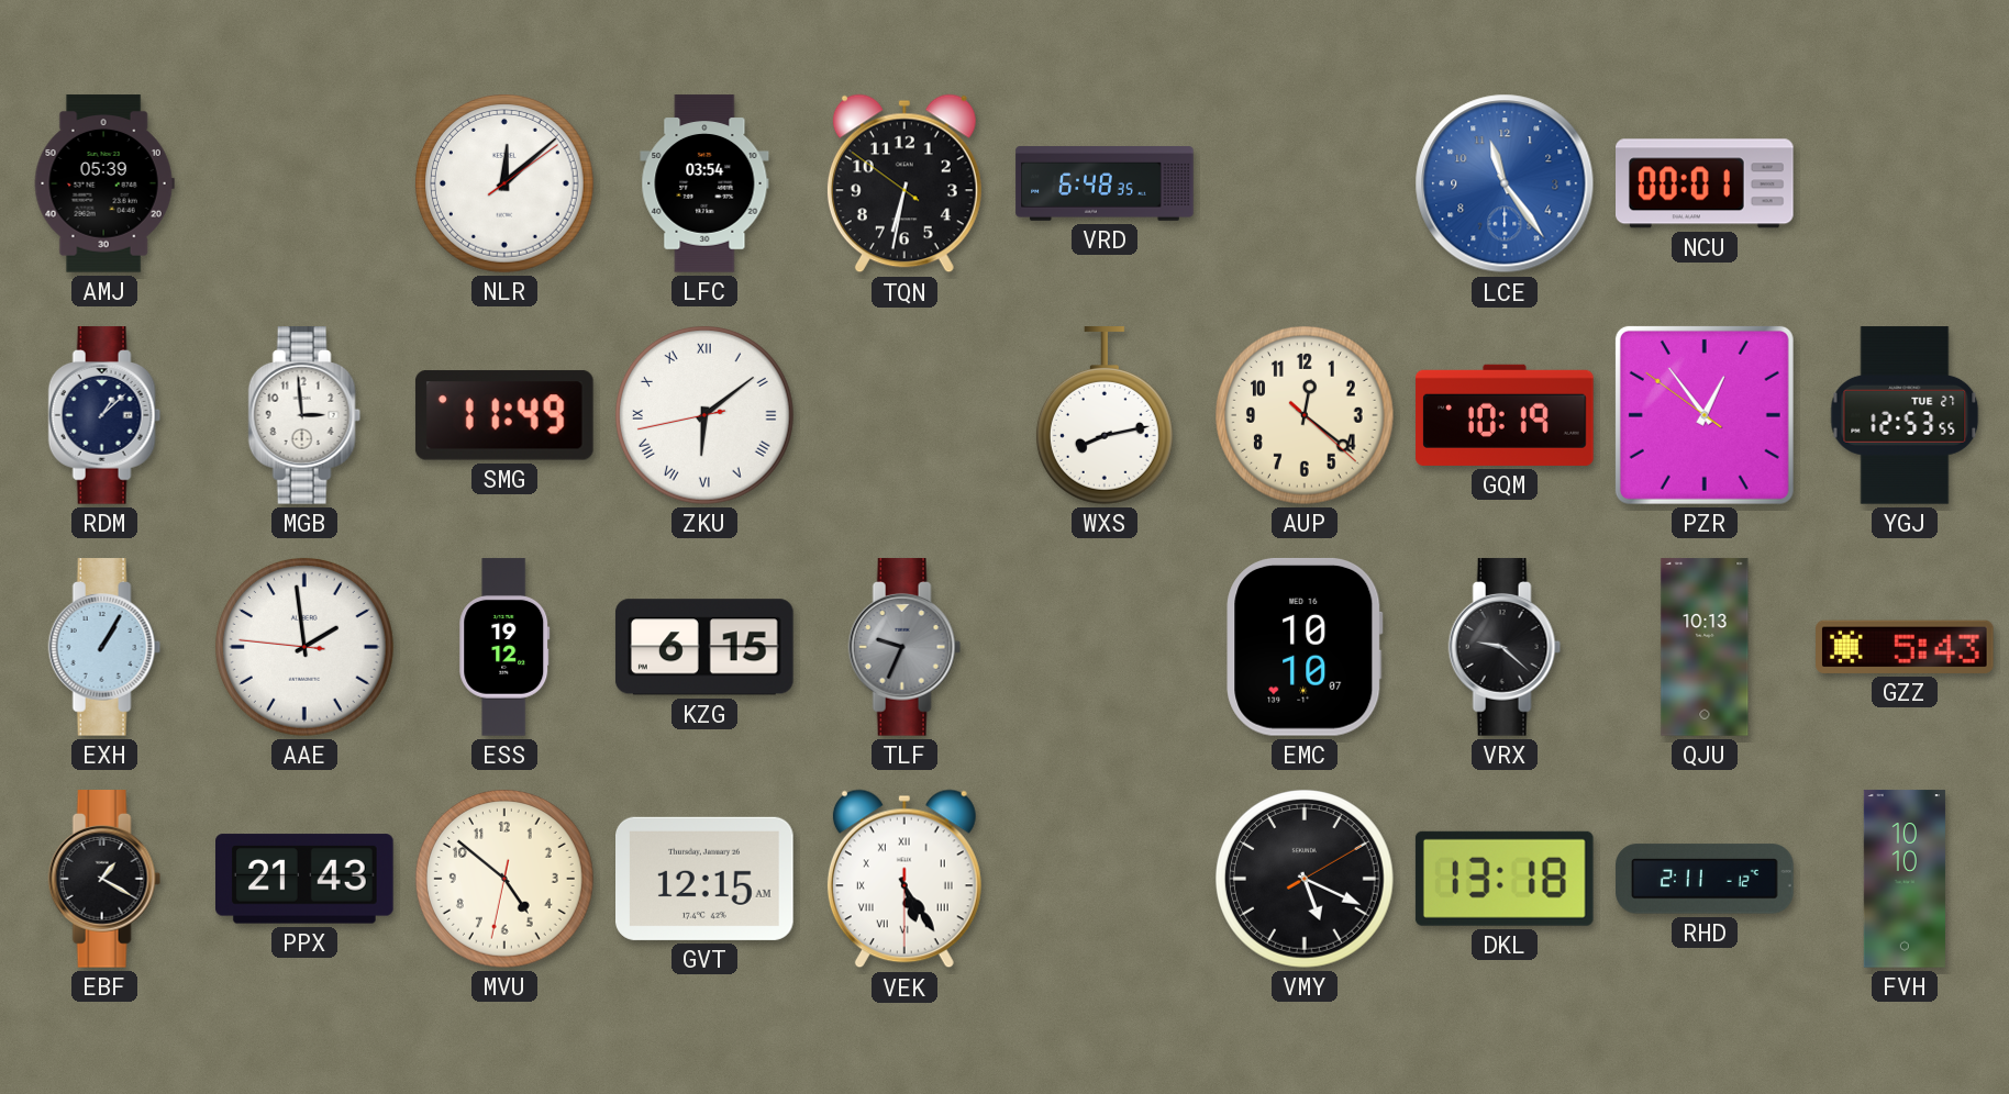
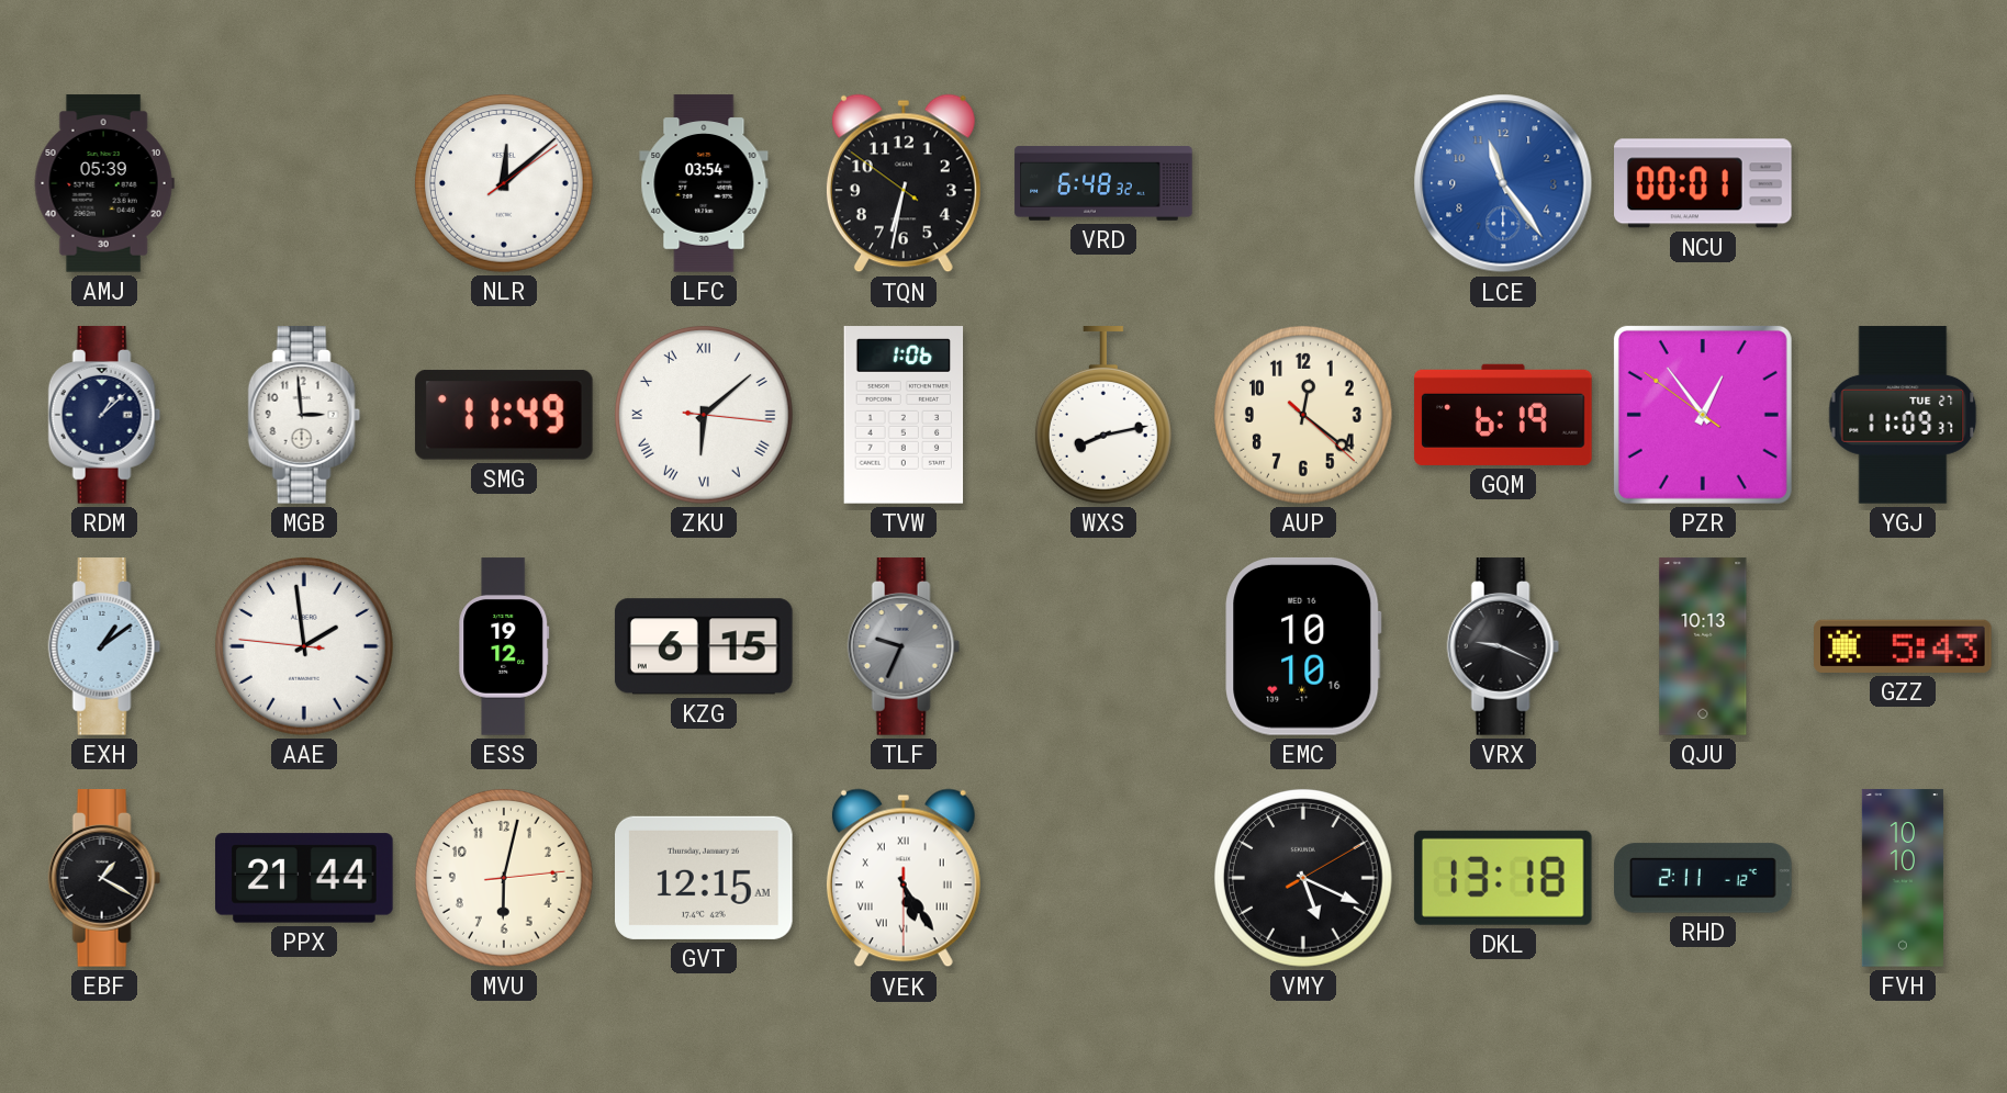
VRD: 6:48:35 -> 6:48:32
ZKU: 6:08:43 -> 6:08:16
TVW: none -> 1:06
GQM: 10:19 -> 6:19
YGJ: 12:53 -> 11:09
EXH: 1:05 -> 1:09
EMC: 10:10:07 -> 10:10:16
VRX: 9:22 -> 9:19
PPX: 21:43 -> 21:44
MVU: 4:51 -> 6:02
